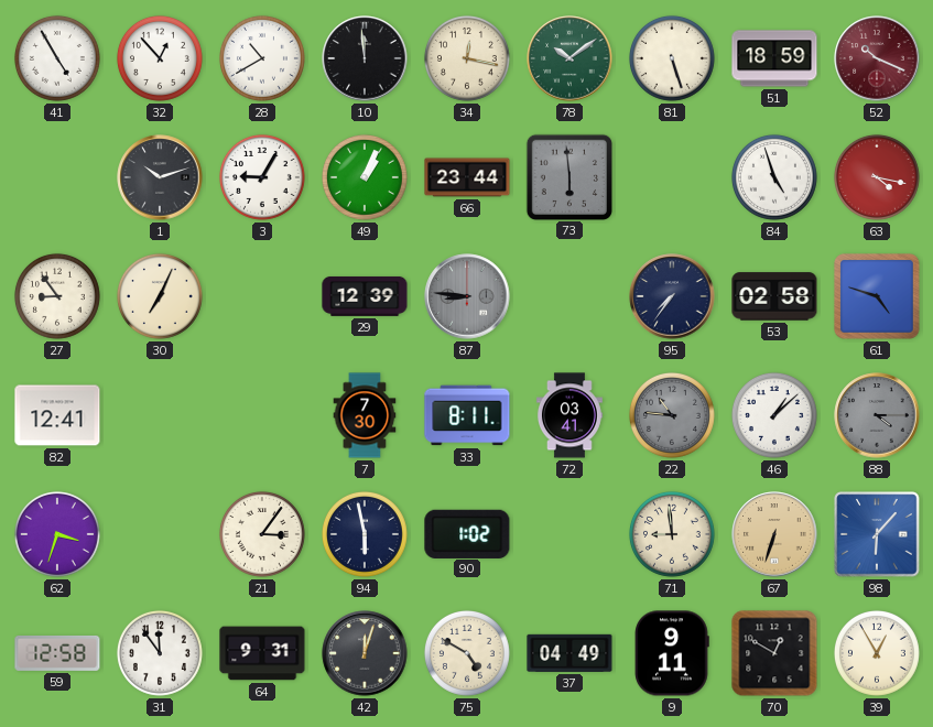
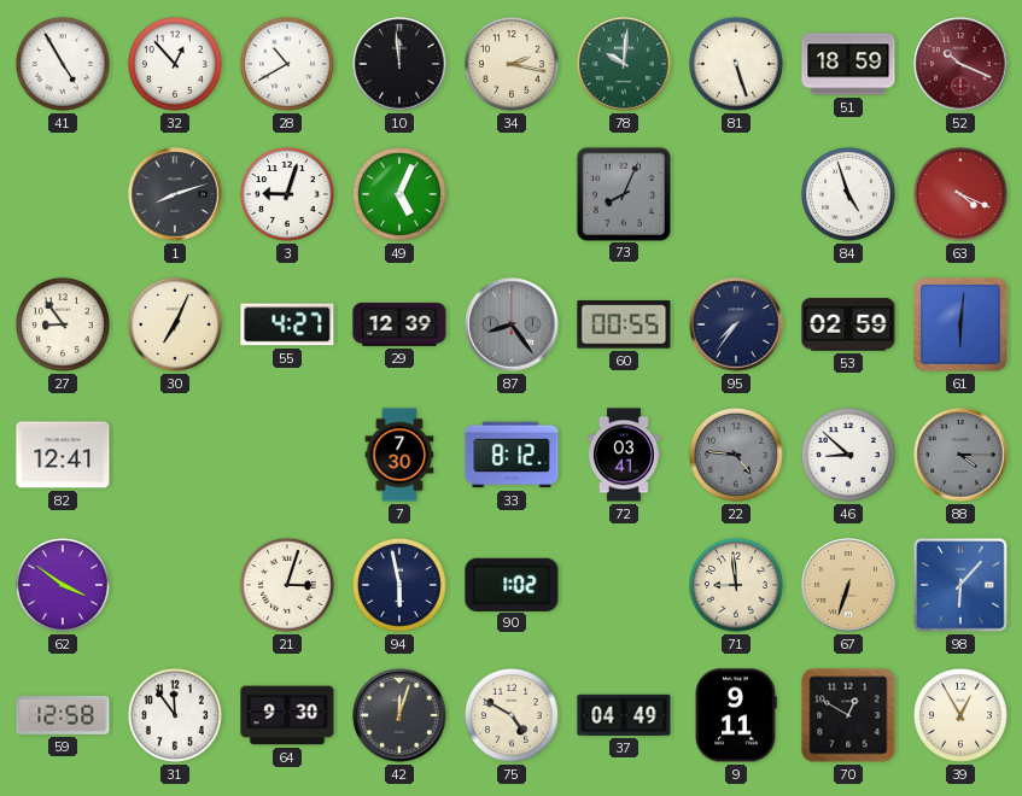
34: 12:17 -> 2:17
78: 10:09 -> 10:01
1: 10:12 -> 8:12
3: 9:05 -> 9:03
49: 1:04 -> 5:04
66: 23:44 -> none
73: 5:59 -> 8:04
63: 4:17 -> 4:19
55: none -> 4:27
87: 8:46 -> 8:24
60: none -> 00:55
53: 02:58 -> 02:59
61: 4:48 -> 6:01
33: 8:11 -> 8:12
22: 10:46 -> 4:46
46: 1:08 -> 8:52
62: 3:33 -> 3:51
21: 3:06 -> 3:03
64: 9:31 -> 9:30
